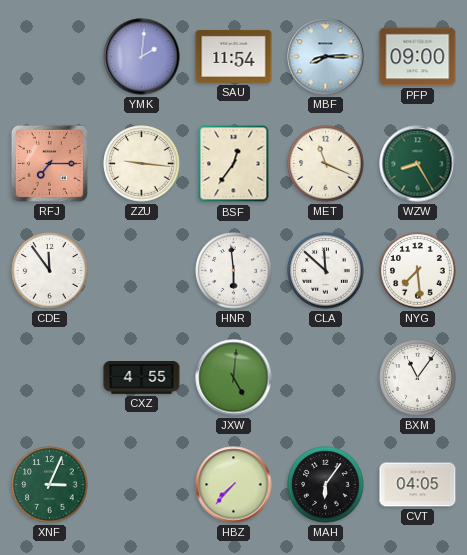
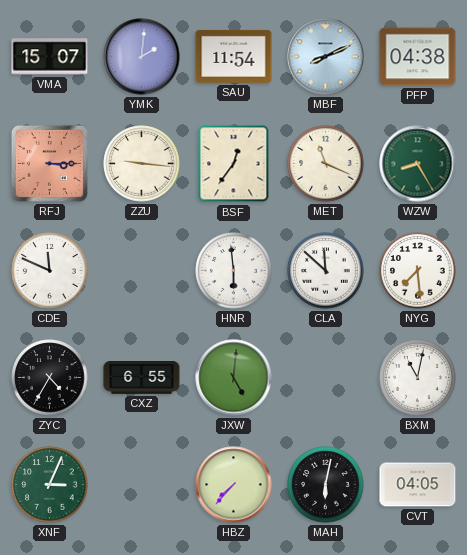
VMA: none -> 15:07
MBF: 8:15 -> 8:11
PFP: 09:00 -> 04:38
RFJ: 7:15 -> 3:15
CDE: 11:54 -> 11:49
ZYC: none -> 4:35
CXZ: 4:55 -> 6:55
BXM: 11:06 -> 11:02
MAH: 6:06 -> 6:02
